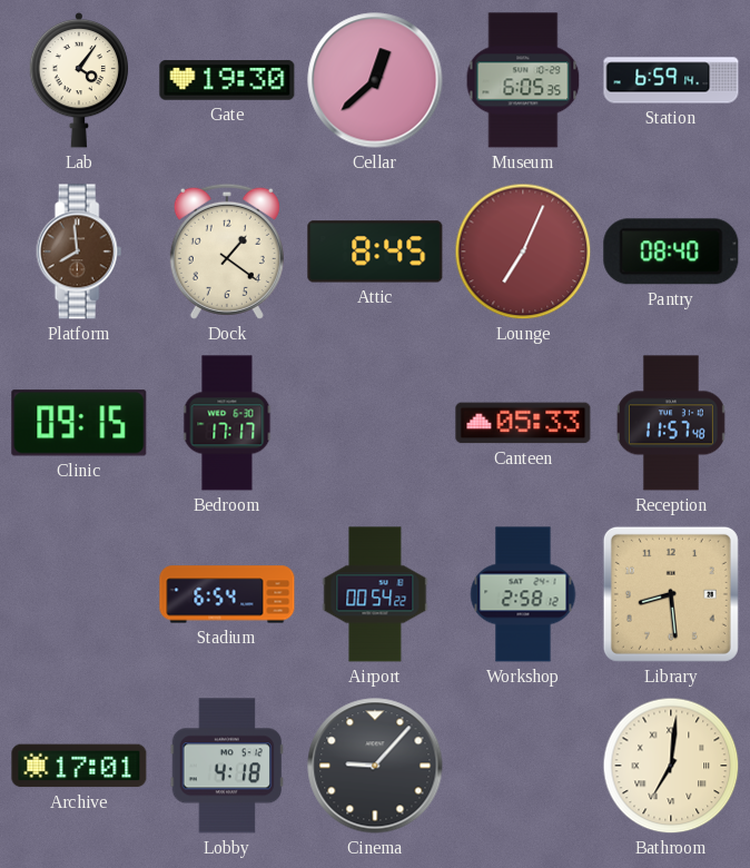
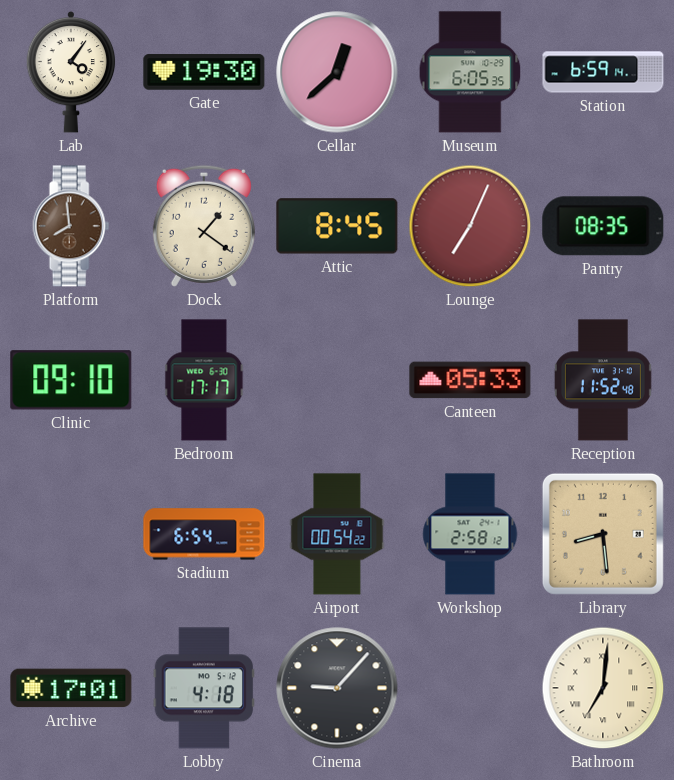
Pantry: 08:40 -> 08:35
Clinic: 09:15 -> 09:10
Reception: 11:57 -> 11:52
